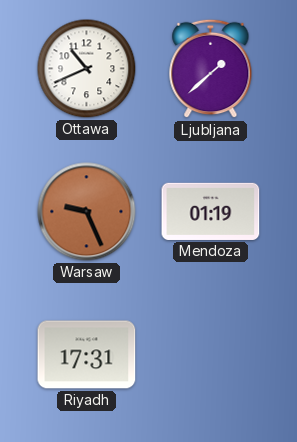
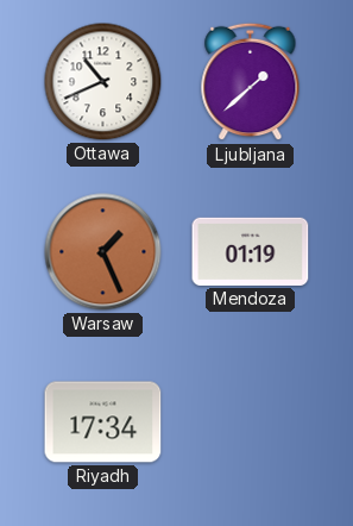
Warsaw: 9:26 -> 1:26
Riyadh: 17:31 -> 17:34
